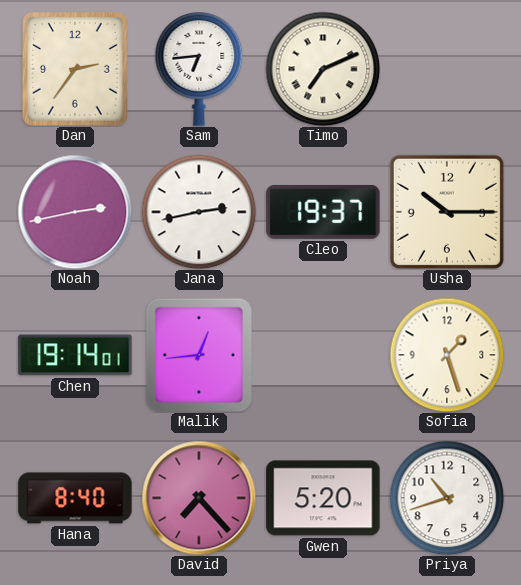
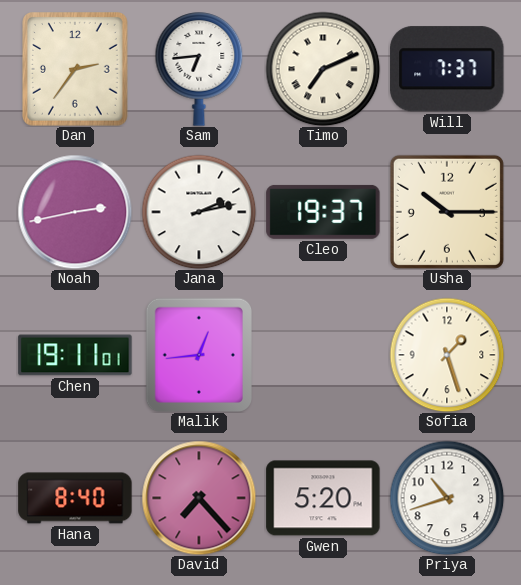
Will: none -> 7:37
Jana: 2:43 -> 2:13
Chen: 19:14 -> 19:11
